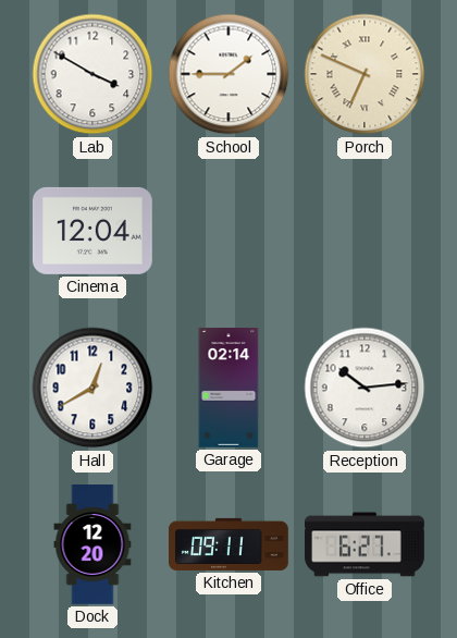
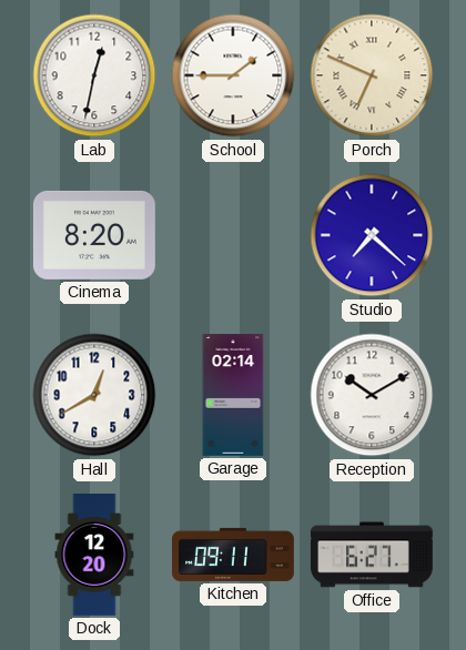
Lab: 3:50 -> 12:32
Cinema: 12:04 -> 8:20
Studio: none -> 7:22
Reception: 10:14 -> 10:10
